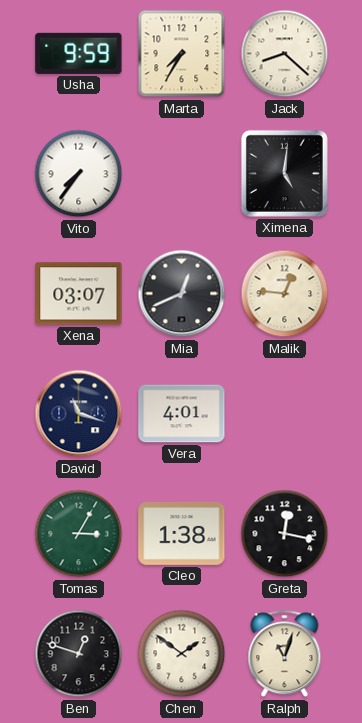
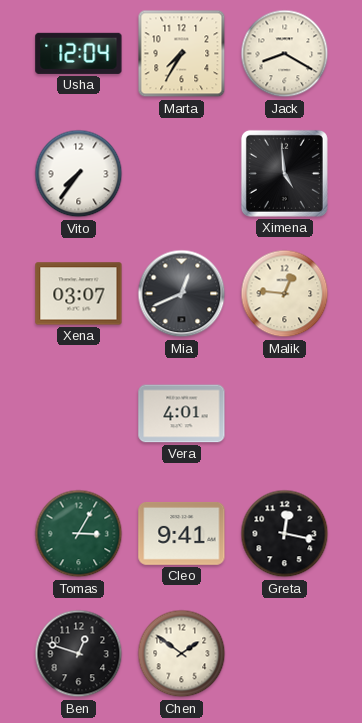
Usha: 9:59 -> 12:04
Jack: 8:22 -> 8:20
Ximena: 5:01 -> 4:59
David: 11:18 -> none
Cleo: 1:38 -> 9:41
Ralph: 11:03 -> none
